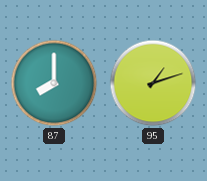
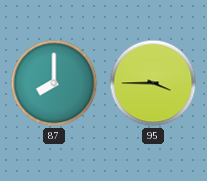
95: 1:12 -> 3:45
